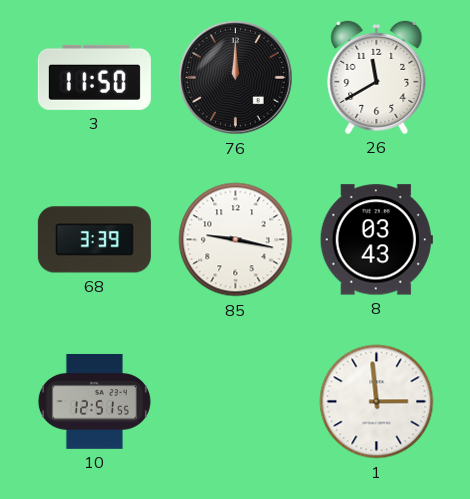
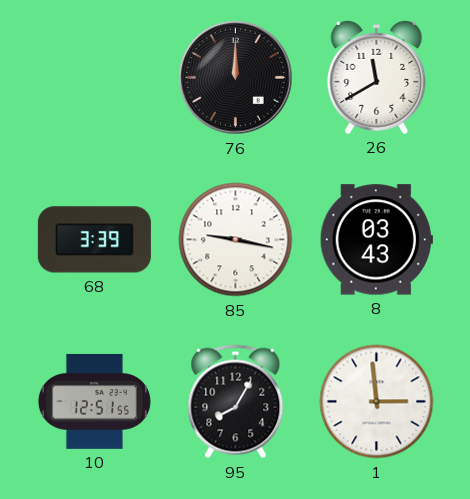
3: 11:50 -> none
95: none -> 8:05
